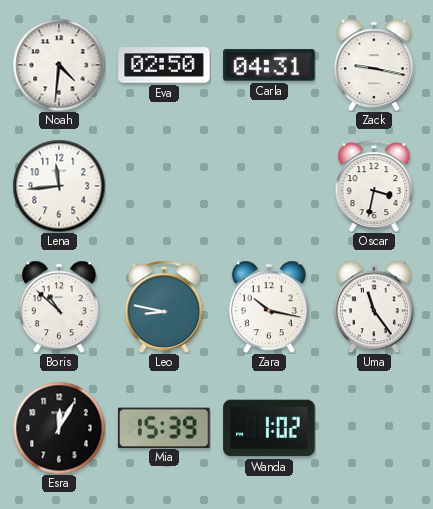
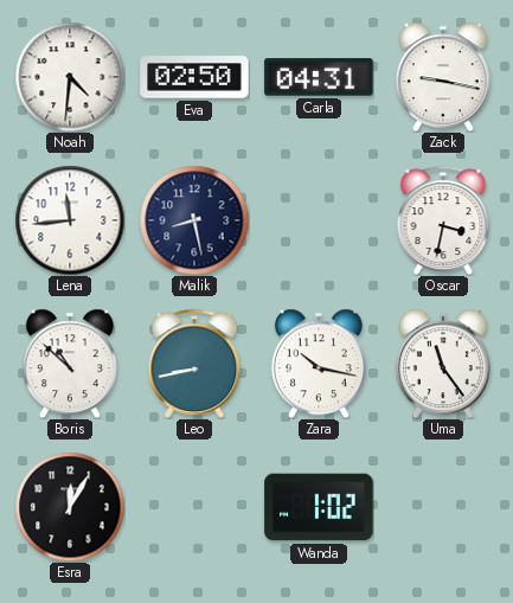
Malik: none -> 8:28
Leo: 8:47 -> 8:43
Mia: 15:39 -> none
